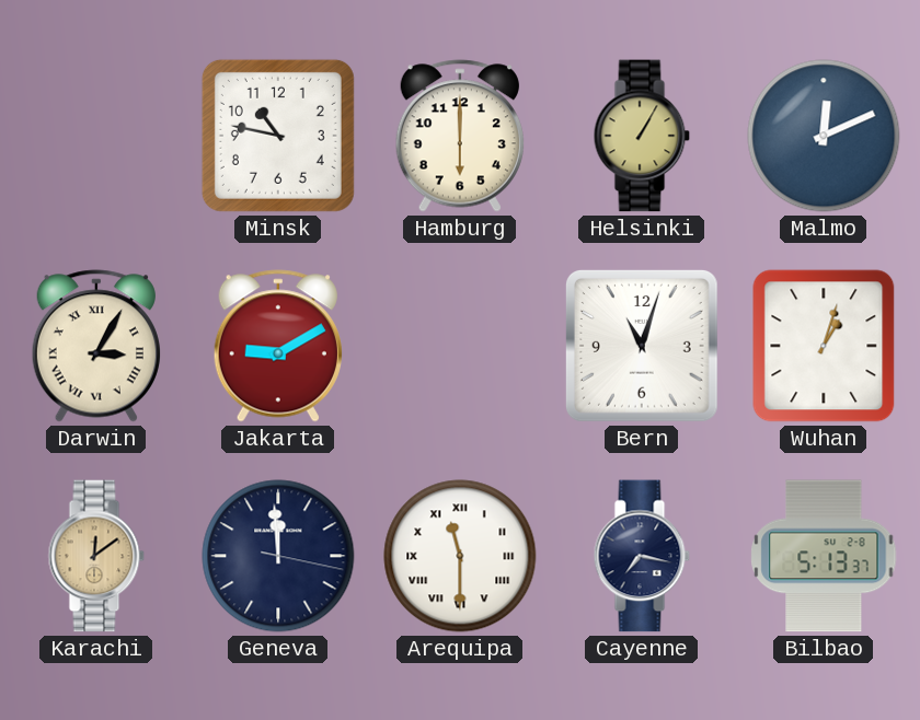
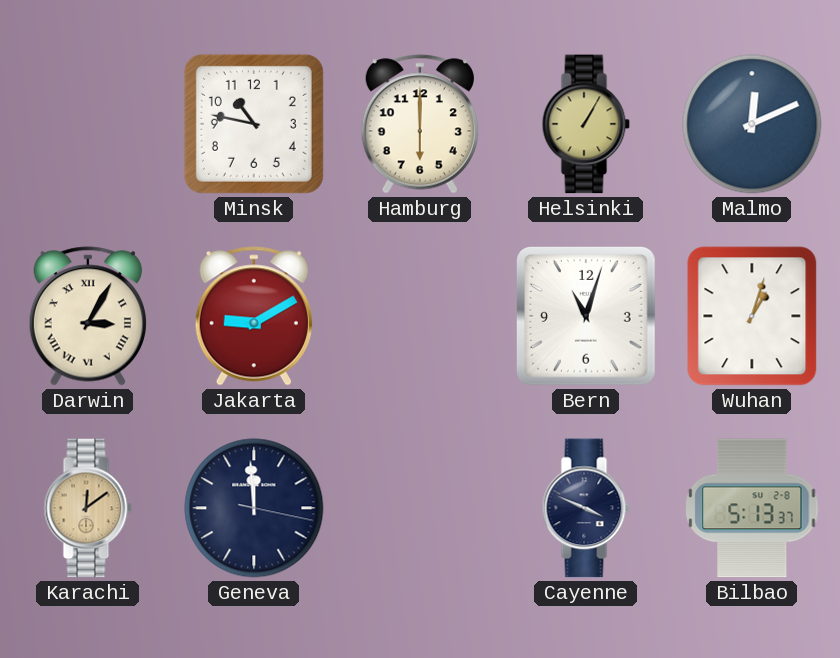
Arequipa: 11:30 -> none
Cayenne: 7:17 -> 3:49
